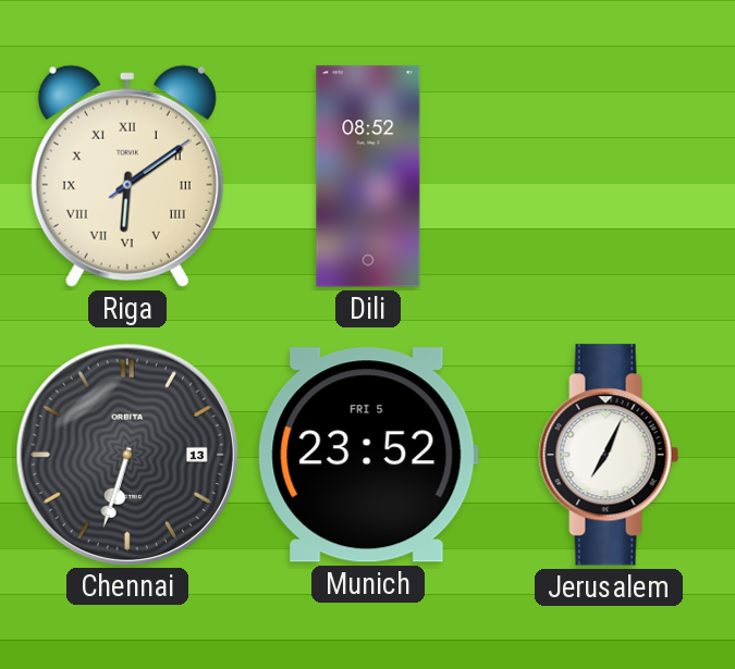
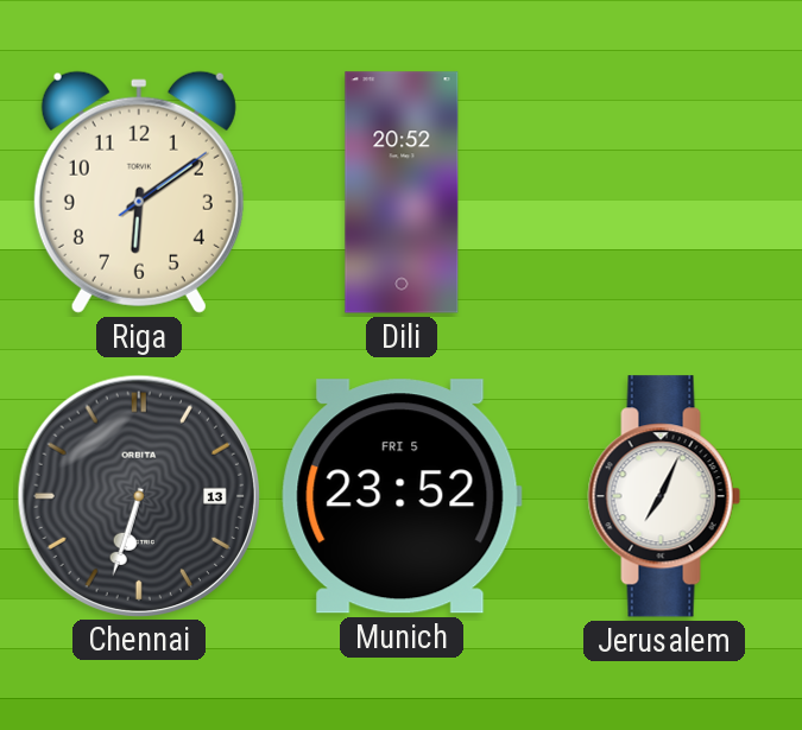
Riga numerals: Roman -> Arabic
Dili: 08:52 -> 20:52
